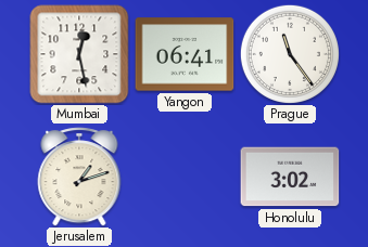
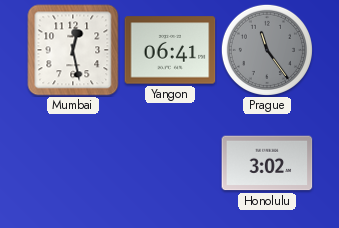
Prague dial: white -> grey
Jerusalem: 1:12 -> none
